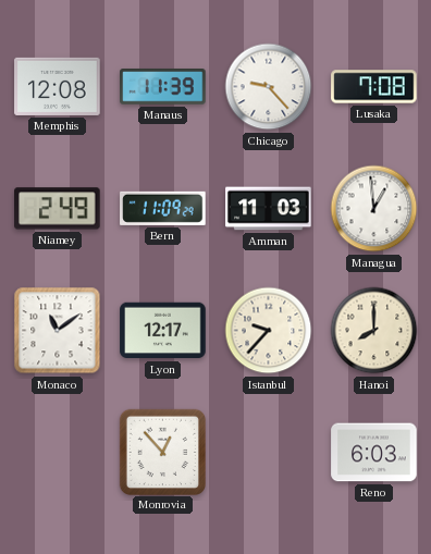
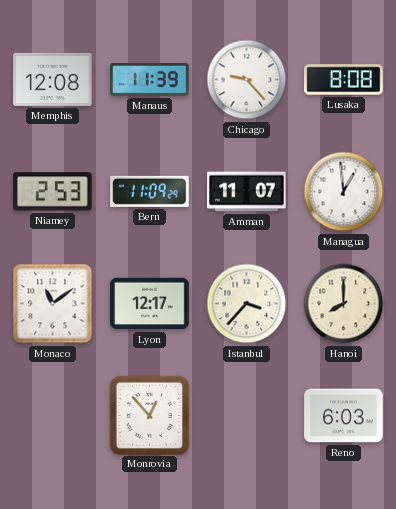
Lusaka: 7:08 -> 8:08
Niamey: 2:49 -> 2:53
Amman: 11:03 -> 11:07
Istanbul: 9:37 -> 3:37
